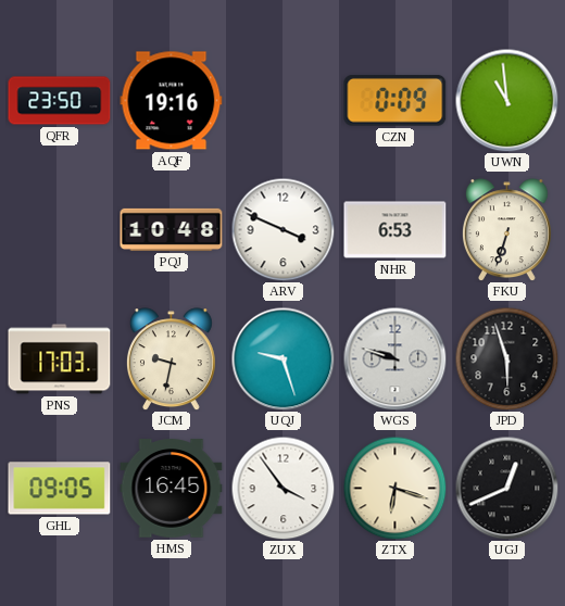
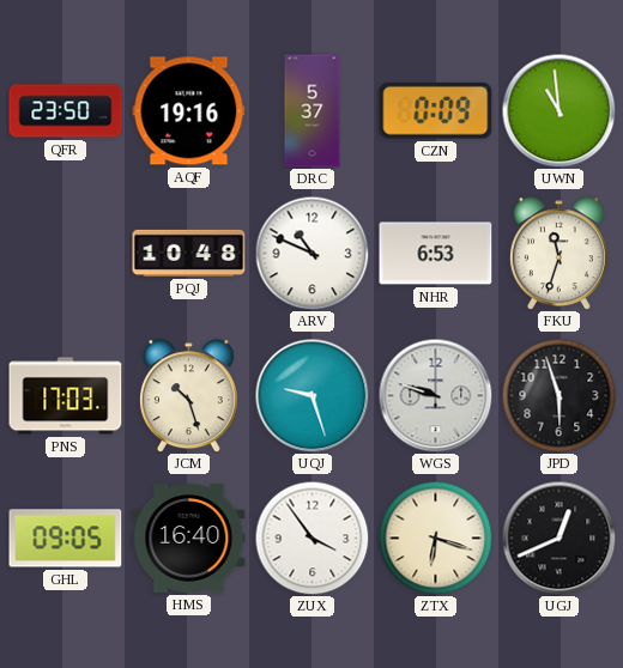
DRC: none -> 5:37
ARV: 3:49 -> 10:49
FKU: 6:33 -> 11:33
JCM: 9:32 -> 10:27
HMS: 16:45 -> 16:40
